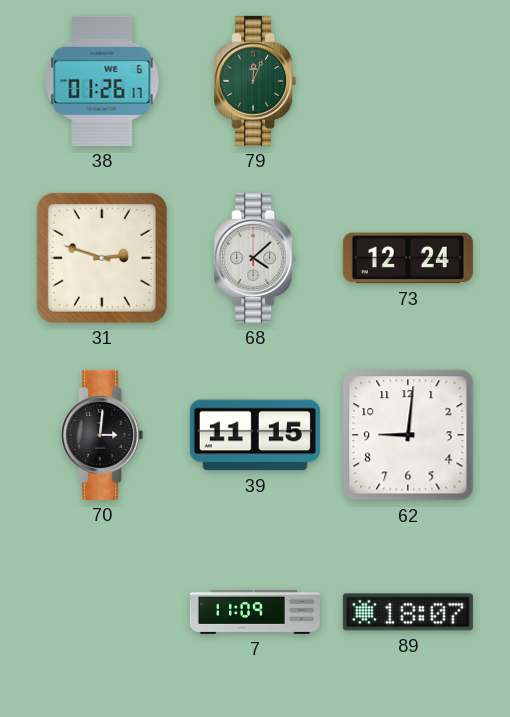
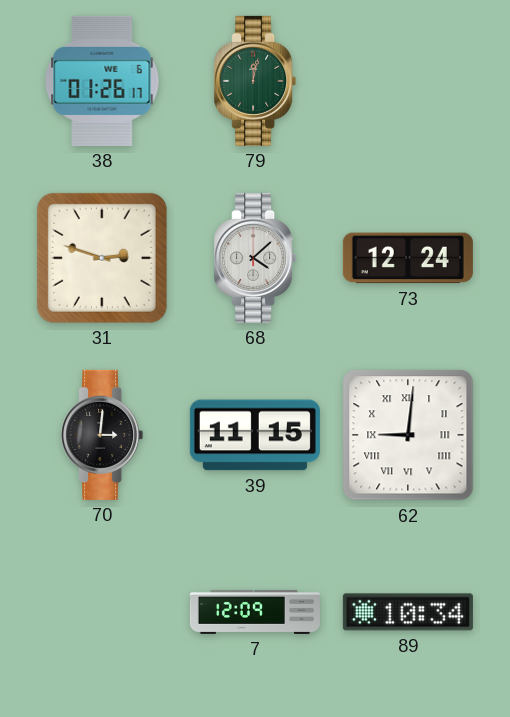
79: 12:04 -> 12:02
62 numerals: Arabic -> Roman
7: 11:09 -> 12:09
89: 18:07 -> 10:34
